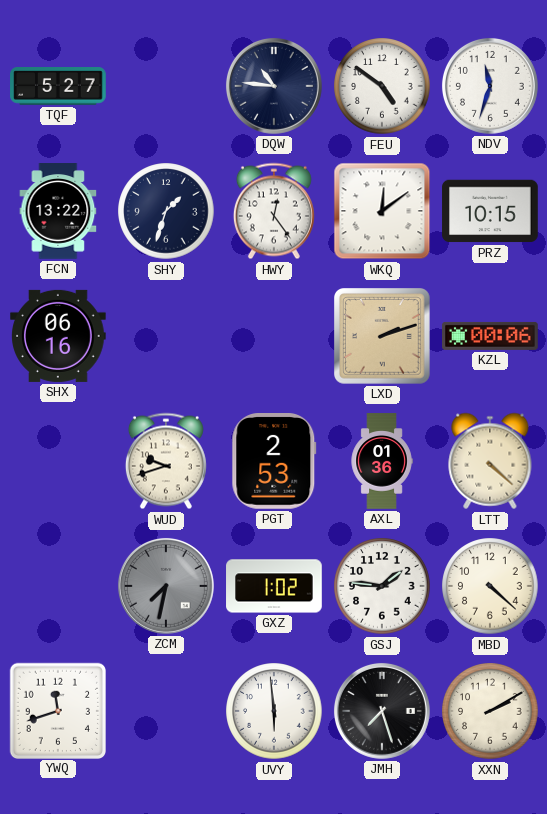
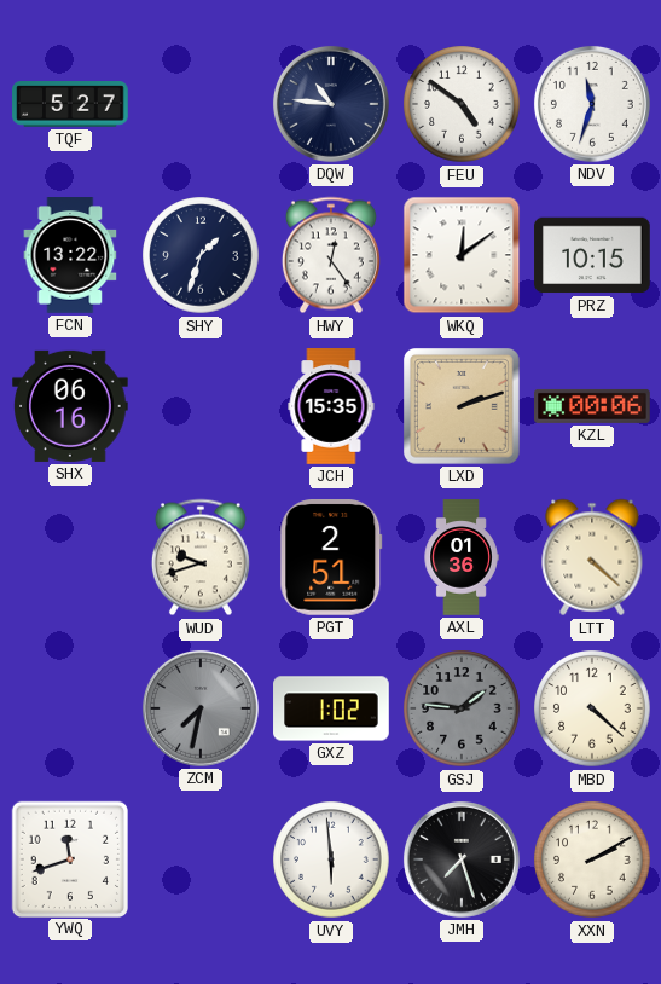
JCH: none -> 15:35
PGT: 2:53 -> 2:51
GSJ dial: white -> grey
